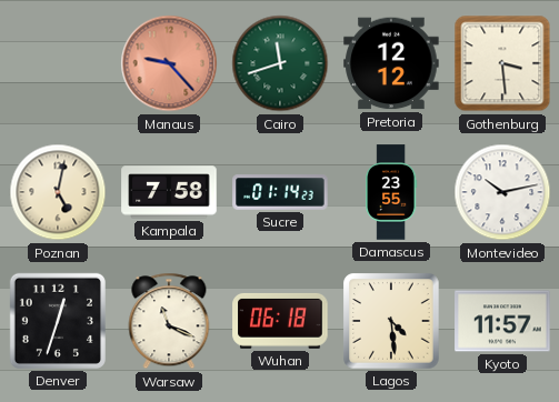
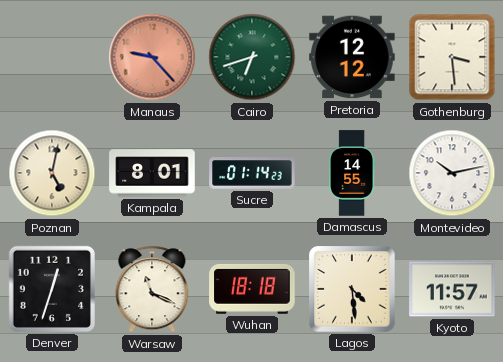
Cairo: 11:42 -> 6:42
Kampala: 7:58 -> 8:01
Damascus: 23:55 -> 14:55
Wuhan: 06:18 -> 18:18
